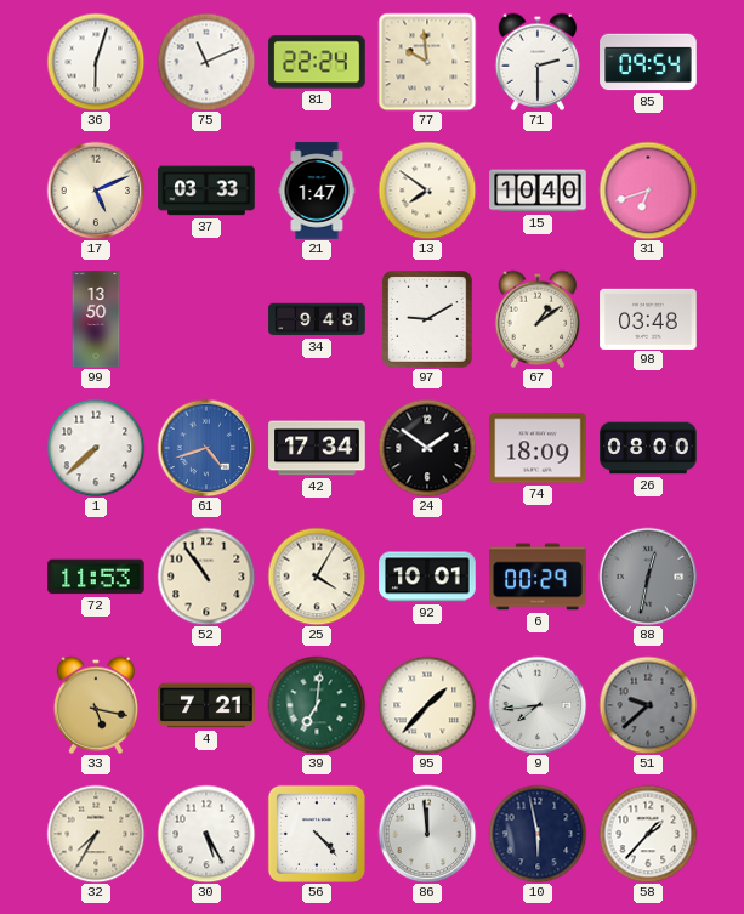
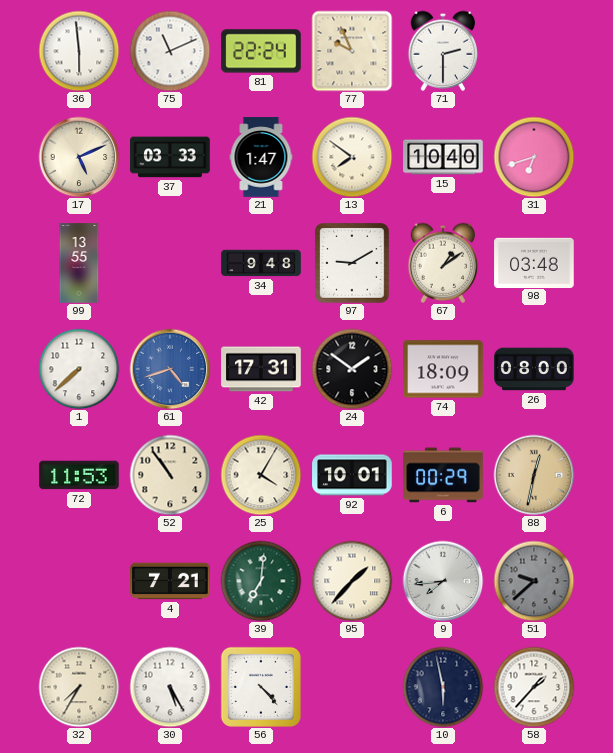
36: 6:03 -> 5:59
77: 9:59 -> 9:56
85: 09:54 -> none
99: 13:50 -> 13:55
42: 17:34 -> 17:31
88 dial: grey -> champagne
33: 5:17 -> none
86: 11:59 -> none
